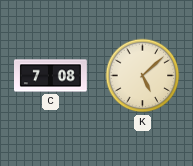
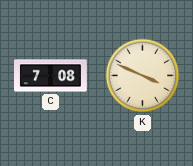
K: 5:08 -> 3:49
